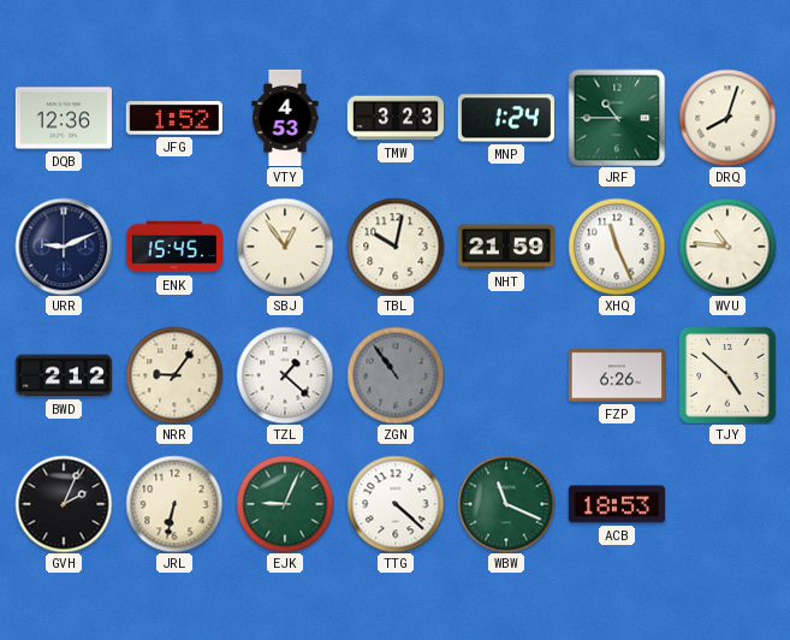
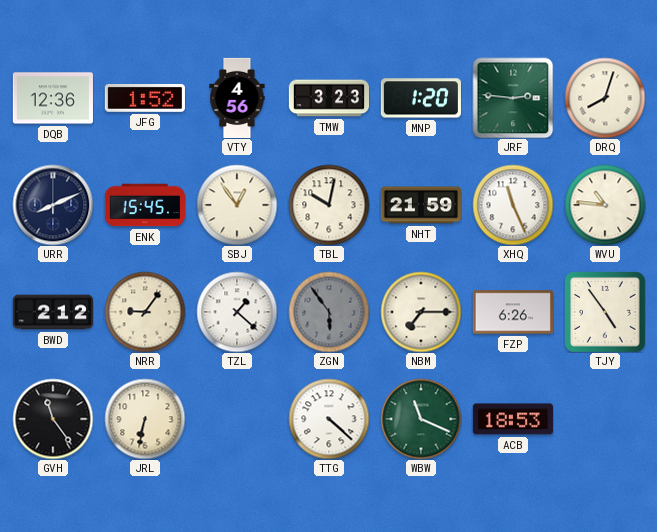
VTY: 4:53 -> 4:56
MNP: 1:24 -> 1:20
JRF: 10:45 -> 2:46
URR: 9:11 -> 8:11
ZGN: 10:54 -> 5:54
NBM: none -> 7:15
TJY: 4:52 -> 4:54
GVH: 2:04 -> 11:24
EJK: 9:04 -> none
